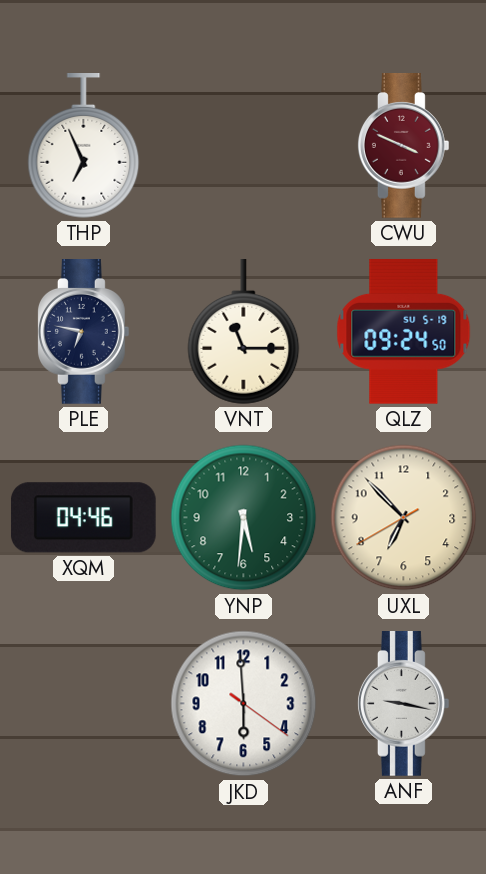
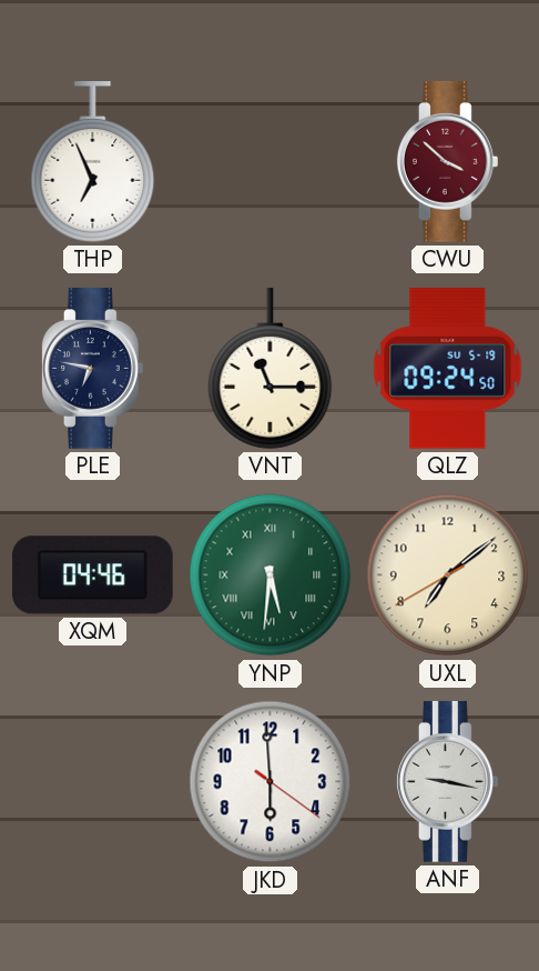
CWU: 3:49 -> 3:52
YNP numerals: Arabic -> Roman
UXL: 6:52 -> 7:08
